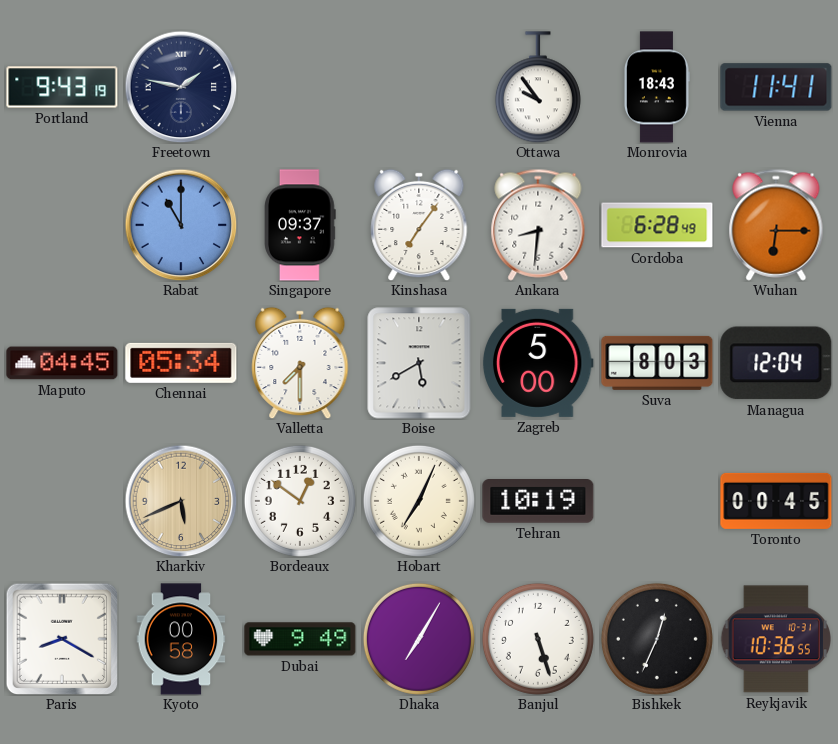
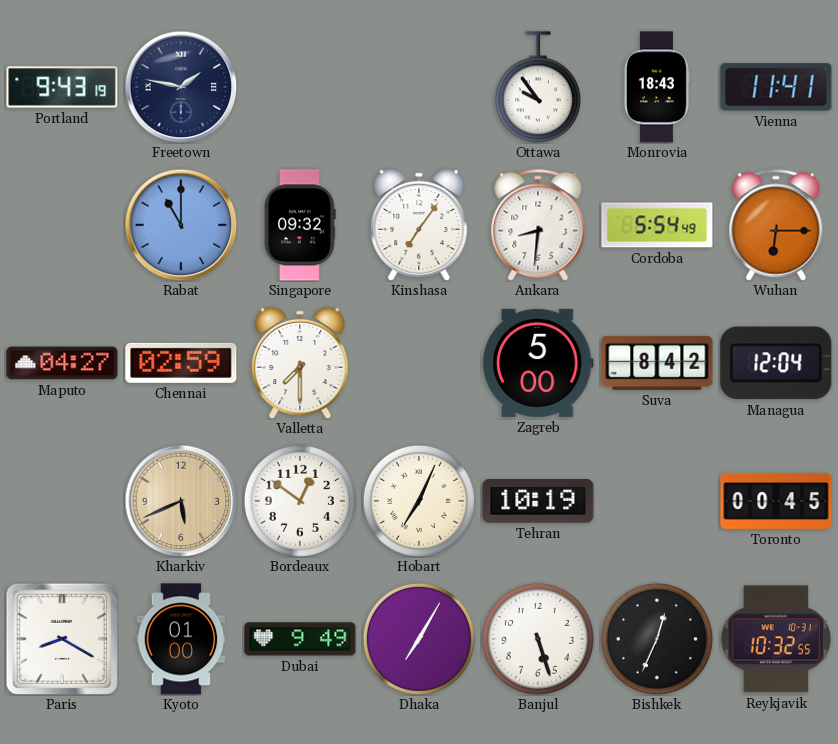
Singapore: 09:37 -> 09:32
Cordoba: 6:28 -> 5:54
Maputo: 04:45 -> 04:27
Chennai: 05:34 -> 02:59
Boise: 5:40 -> none
Suva: 8:03 -> 8:42
Kyoto: 00:58 -> 01:00
Reykjavik: 10:36 -> 10:32
